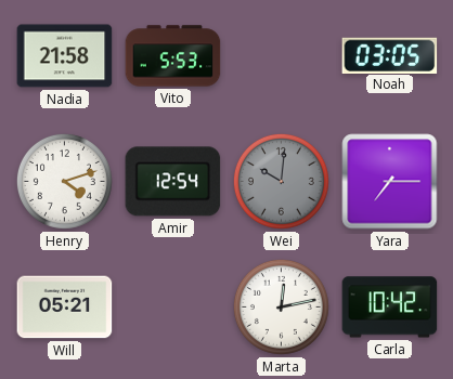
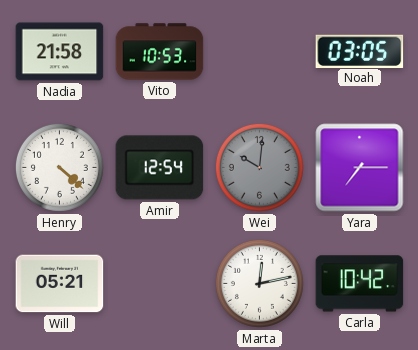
Vito: 5:53 -> 10:53
Henry: 4:12 -> 4:22
